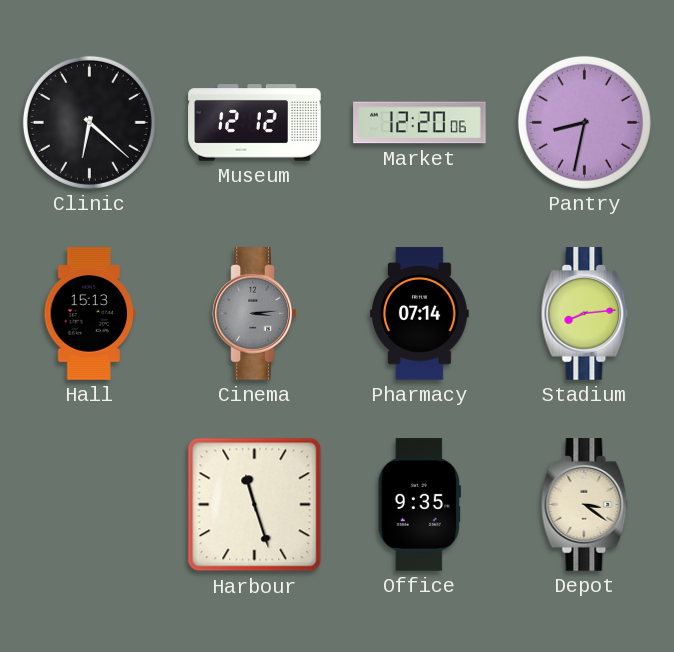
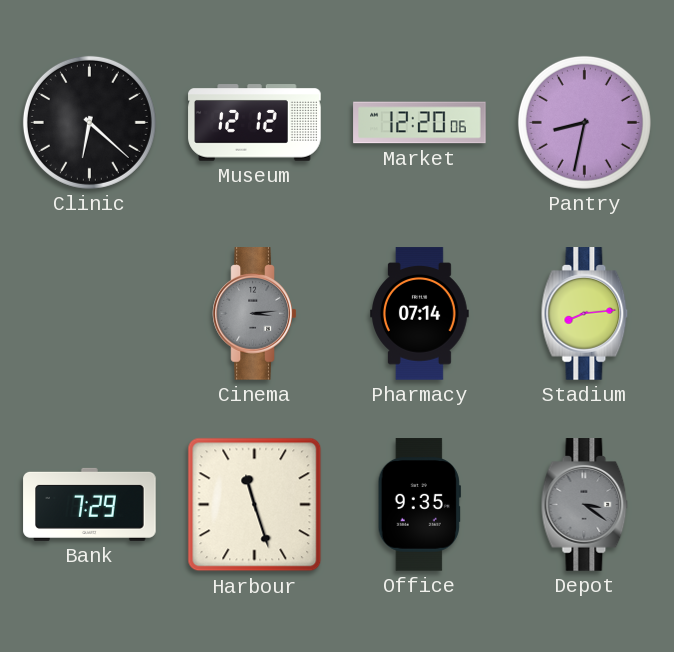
Hall: 15:13 -> none
Bank: none -> 7:29
Depot dial: cream -> grey
